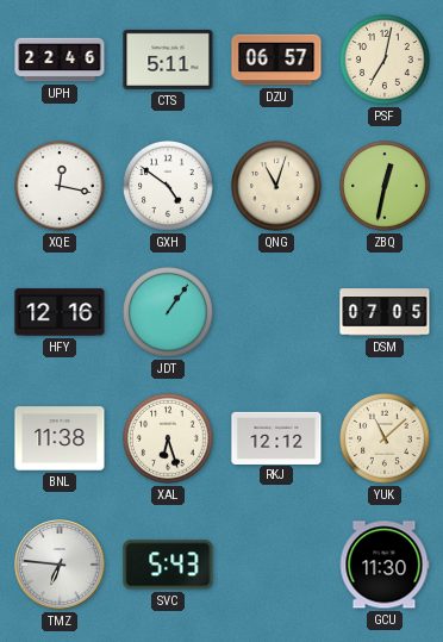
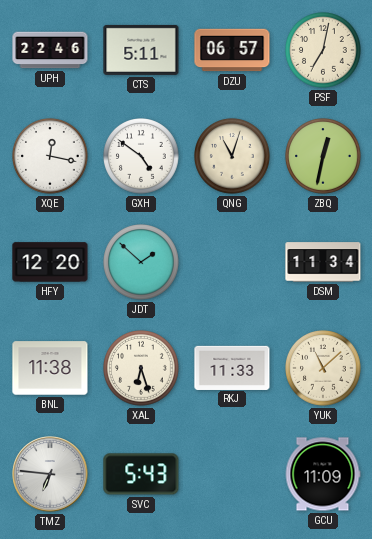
HFY: 12:16 -> 12:20
JDT: 1:06 -> 1:52
DSM: 07:05 -> 11:34
RKJ: 12:12 -> 11:33
GCU: 11:30 -> 11:09
